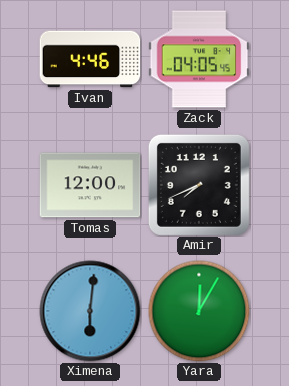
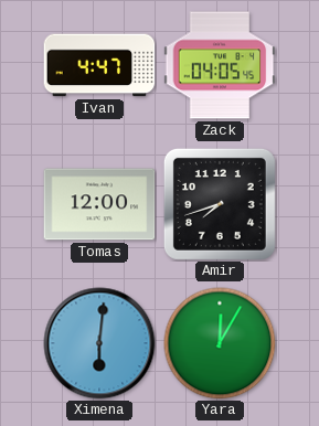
Ivan: 4:46 -> 4:47
Amir: 7:41 -> 7:42
